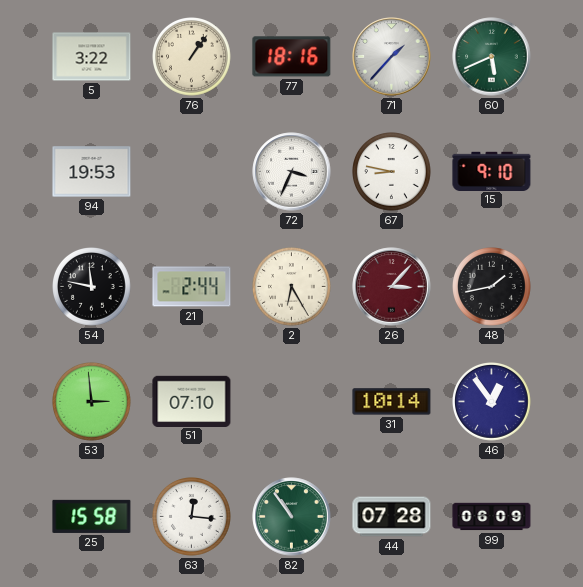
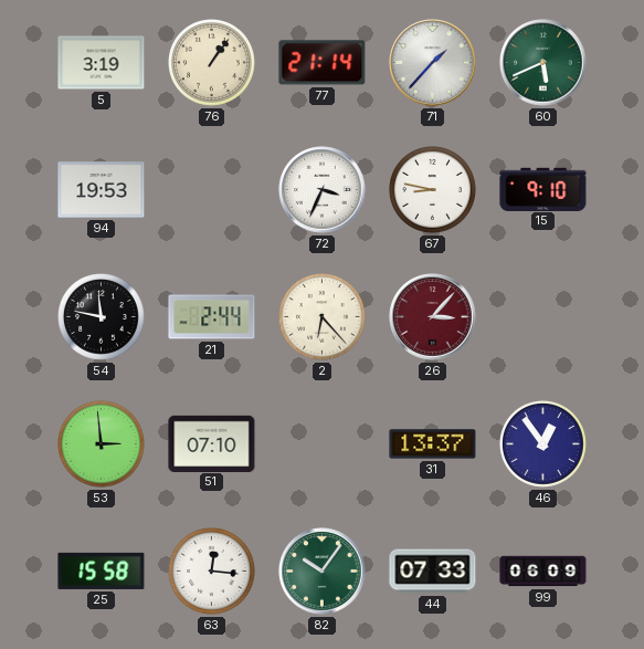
5: 3:22 -> 3:19
77: 18:16 -> 21:14
2: 6:25 -> 6:23
48: 1:43 -> none
31: 10:14 -> 13:37
82: 10:54 -> 10:06
44: 07:28 -> 07:33
